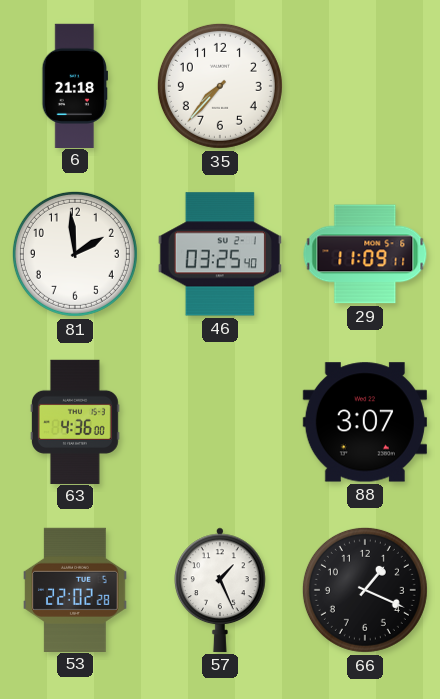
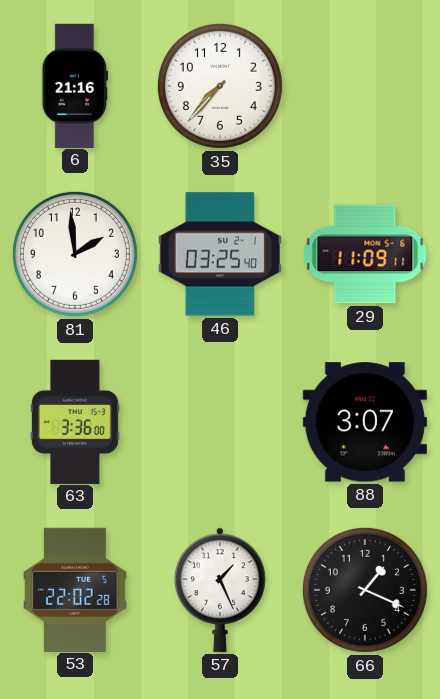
6: 21:18 -> 21:16
63: 4:36 -> 3:36
